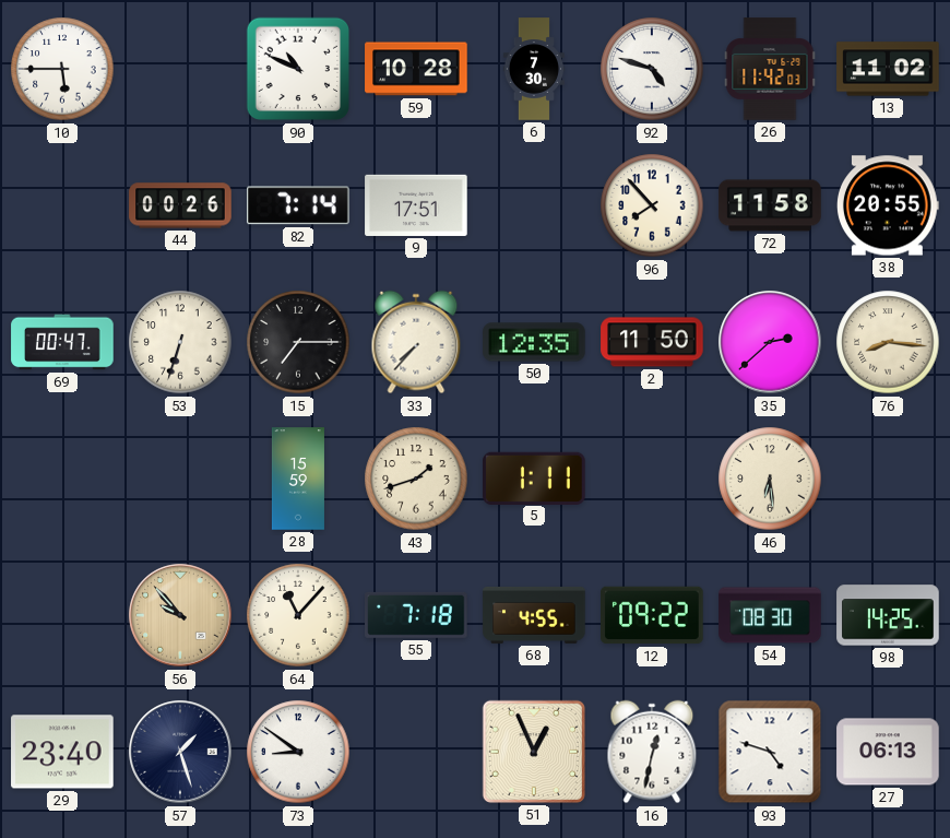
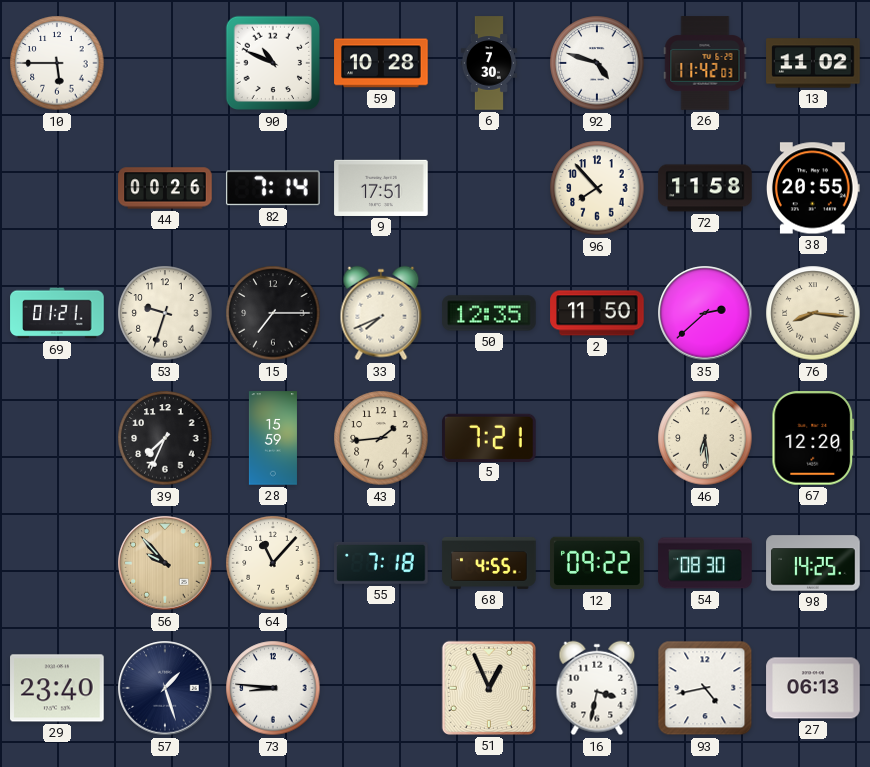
69: 00:47 -> 01:21
53: 6:33 -> 9:33
33: 7:37 -> 7:41
39: none -> 7:34
43: 1:42 -> 1:44
5: 1:11 -> 7:21
67: none -> 12:20
73: 8:51 -> 8:46
16: 12:32 -> 3:32
93: 4:48 -> 4:43
